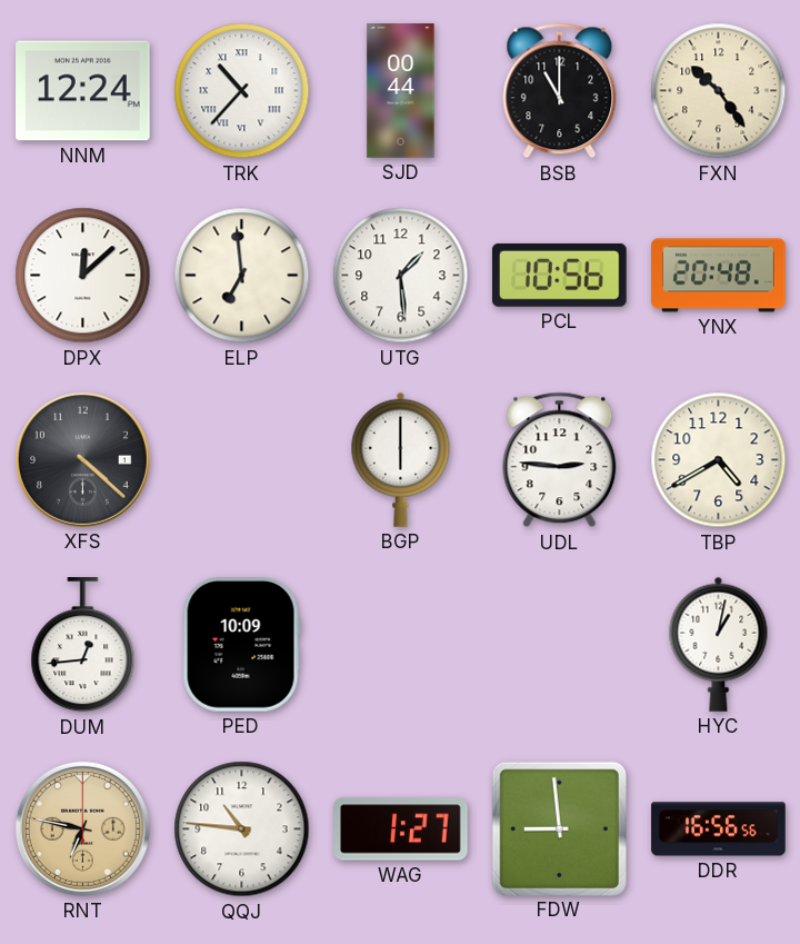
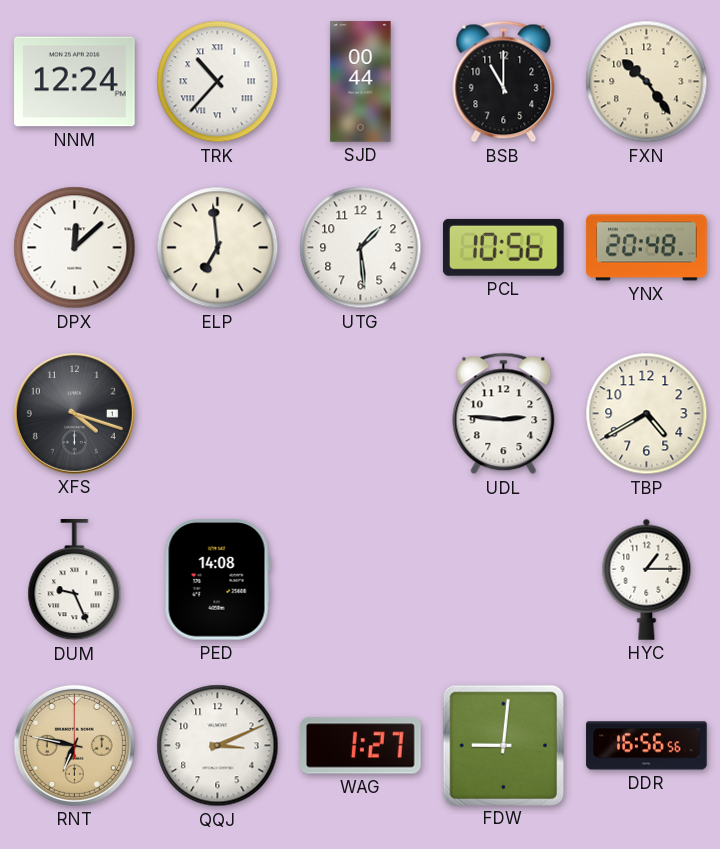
XFS: 4:22 -> 4:18
BGP: 6:00 -> none
DUM: 12:44 -> 9:26
PED: 10:09 -> 14:08
HYC: 1:02 -> 1:15
QQJ: 10:46 -> 3:11
FDW: 8:59 -> 9:01
